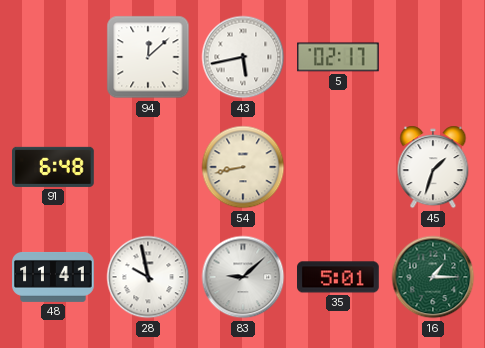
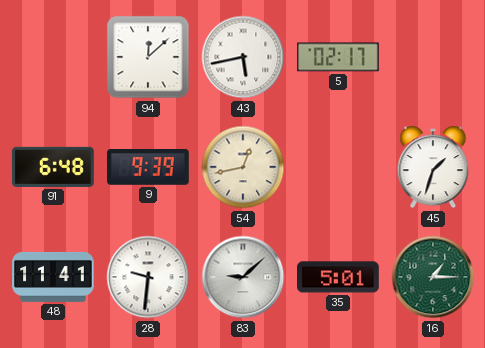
9: none -> 9:39
54: 8:43 -> 12:43
28: 9:58 -> 9:31
